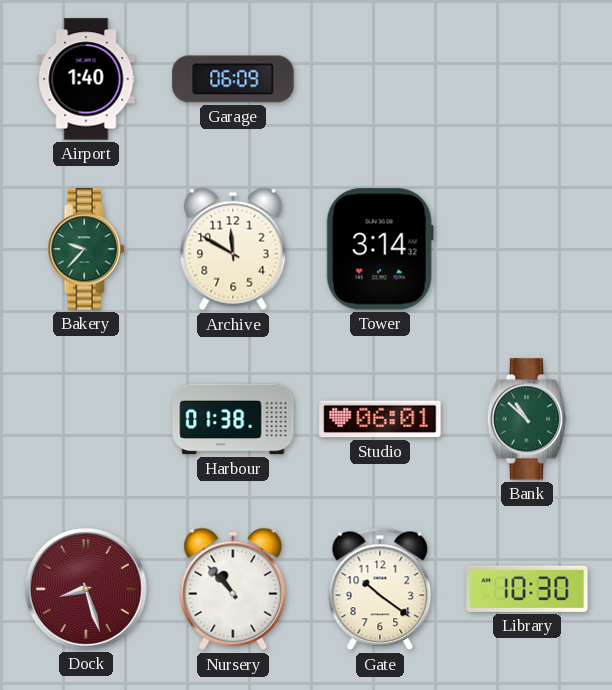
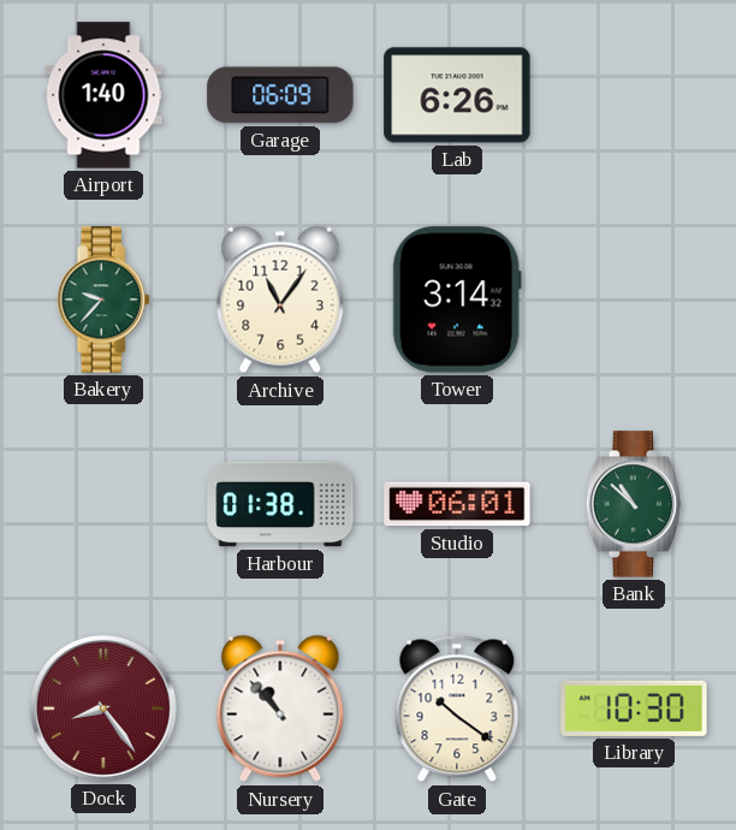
Lab: none -> 6:26
Archive: 11:50 -> 11:06
Dock: 8:27 -> 8:24
